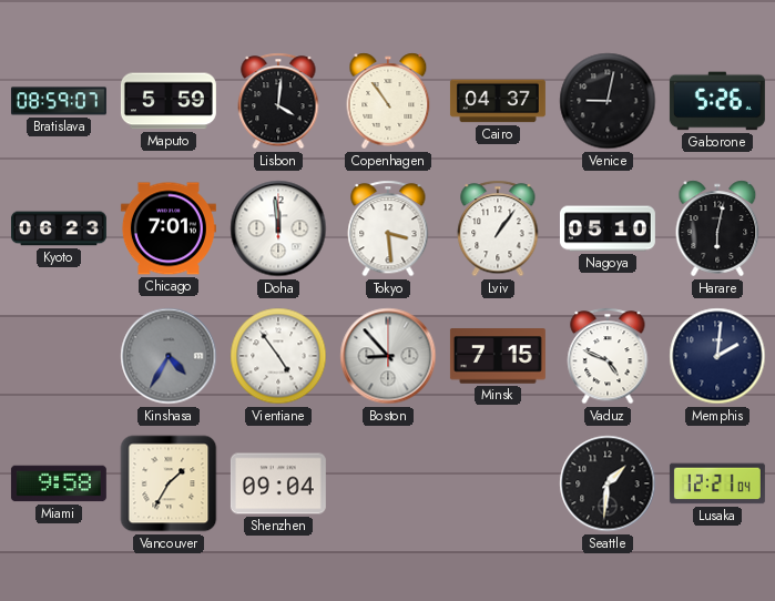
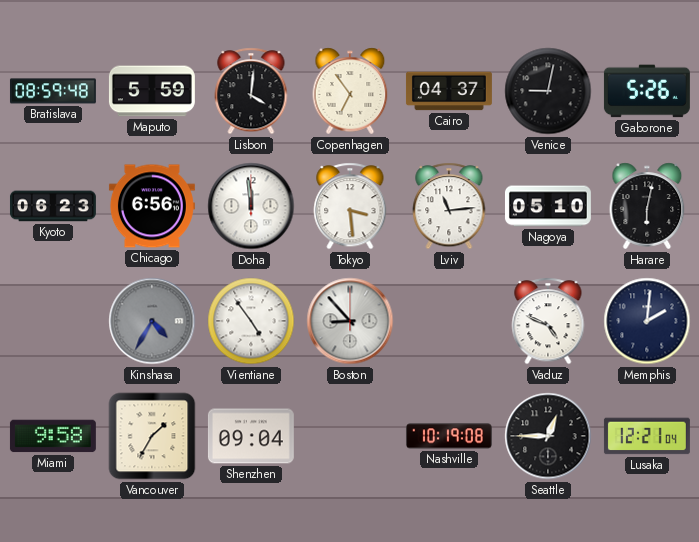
Bratislava: 08:59:07 -> 08:59:48
Copenhagen: 10:54 -> 6:54
Chicago: 7:01 -> 6:56
Lviv: 1:06 -> 11:14
Minsk: 7:15 -> none
Nashville: none -> 10:19
Seattle: 1:31 -> 12:45
